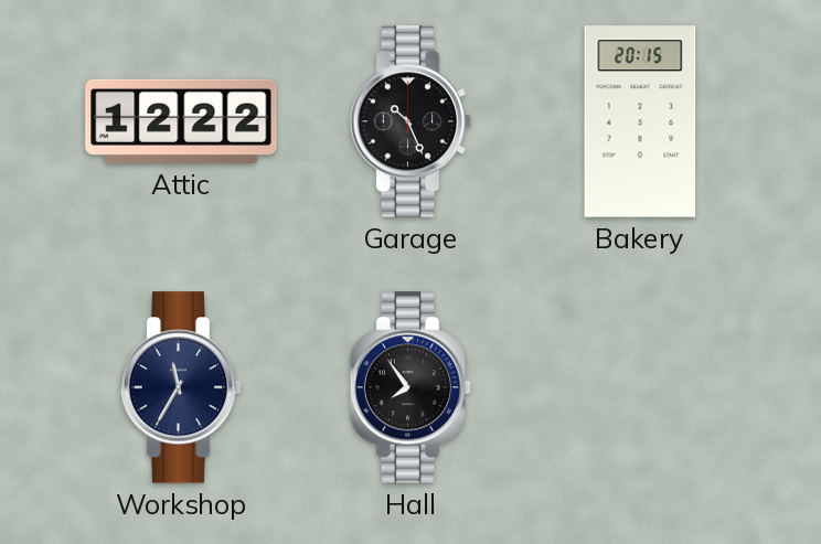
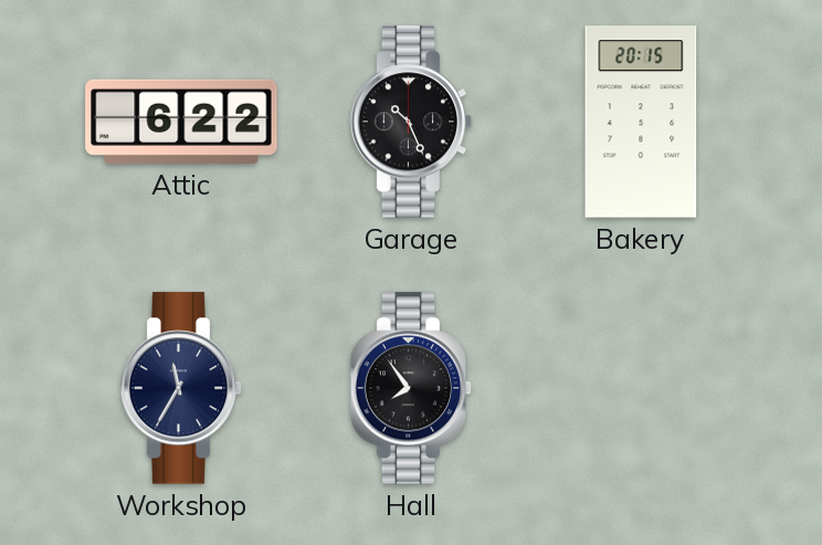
Attic: 12:22 -> 6:22
